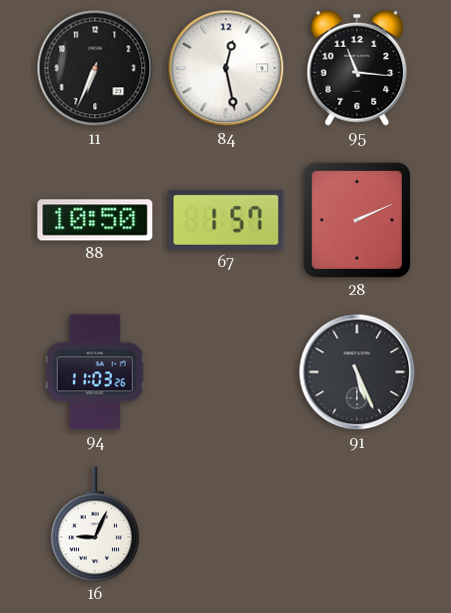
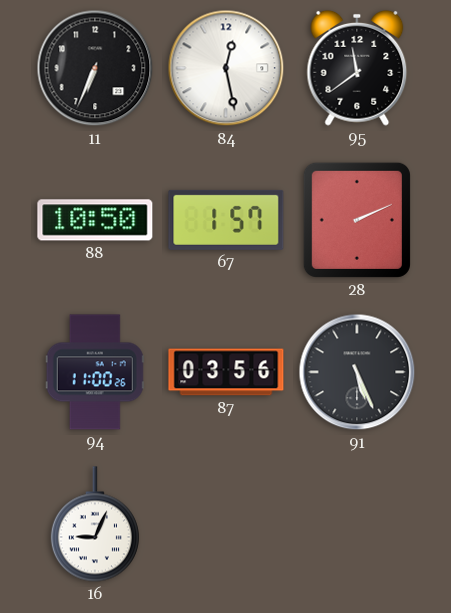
95: 11:16 -> 11:39
94: 11:03 -> 11:00
87: none -> 03:56
